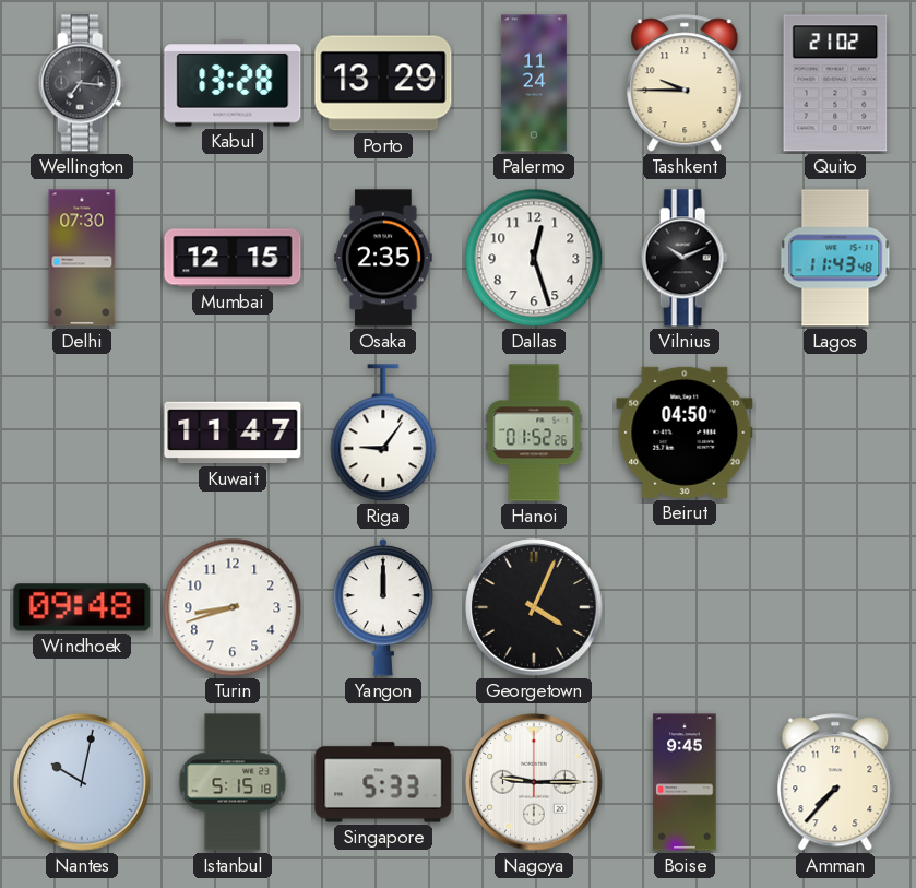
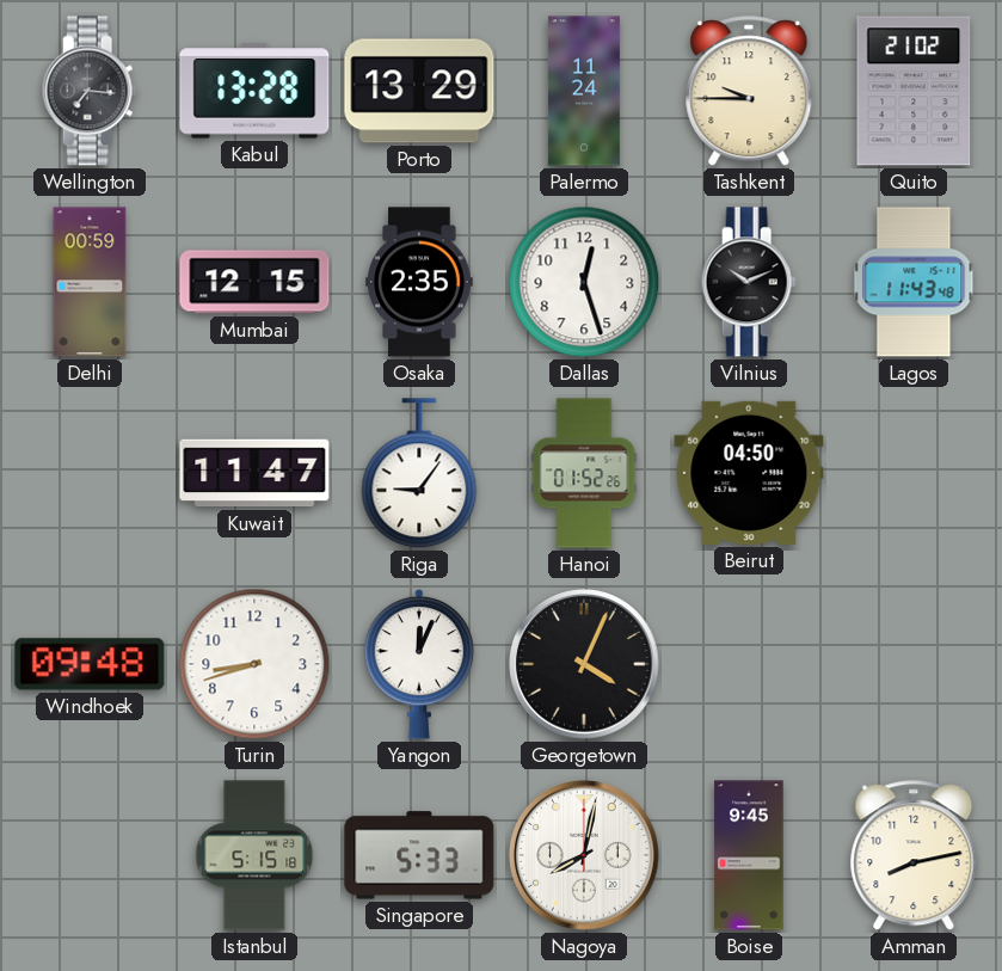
Delhi: 07:30 -> 00:59
Yangon: 12:00 -> 12:04
Nantes: 10:02 -> none
Nagoya: 9:15 -> 8:02
Amman: 7:37 -> 8:13
